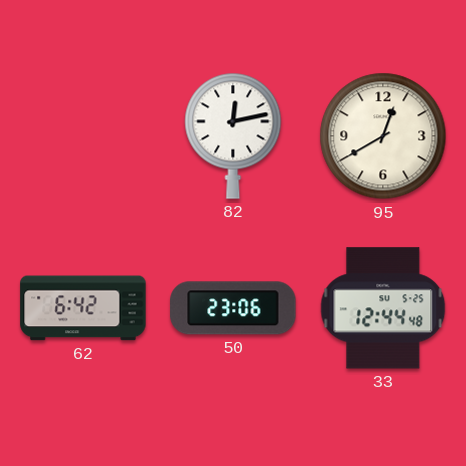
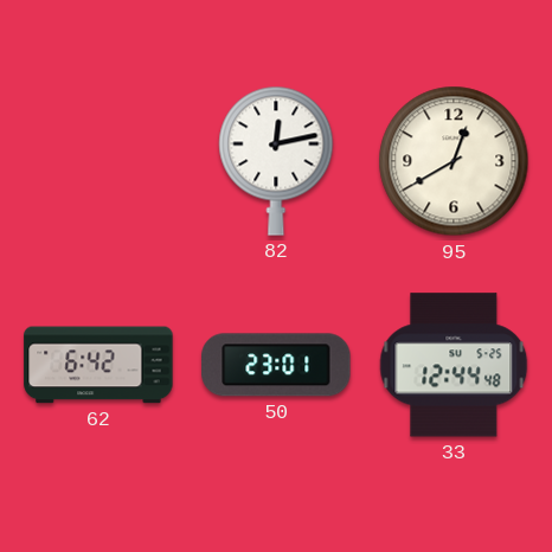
50: 23:06 -> 23:01
